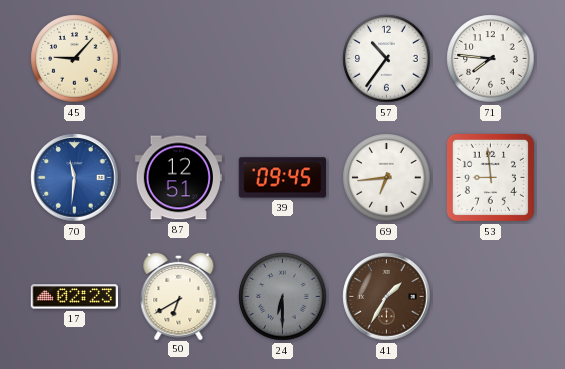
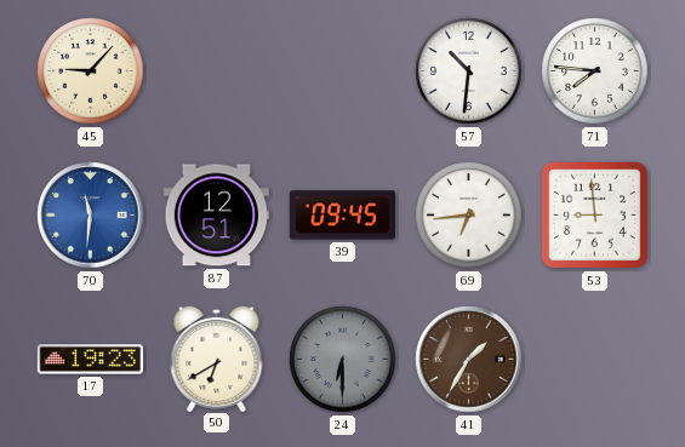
57: 10:36 -> 10:31
17: 02:23 -> 19:23
